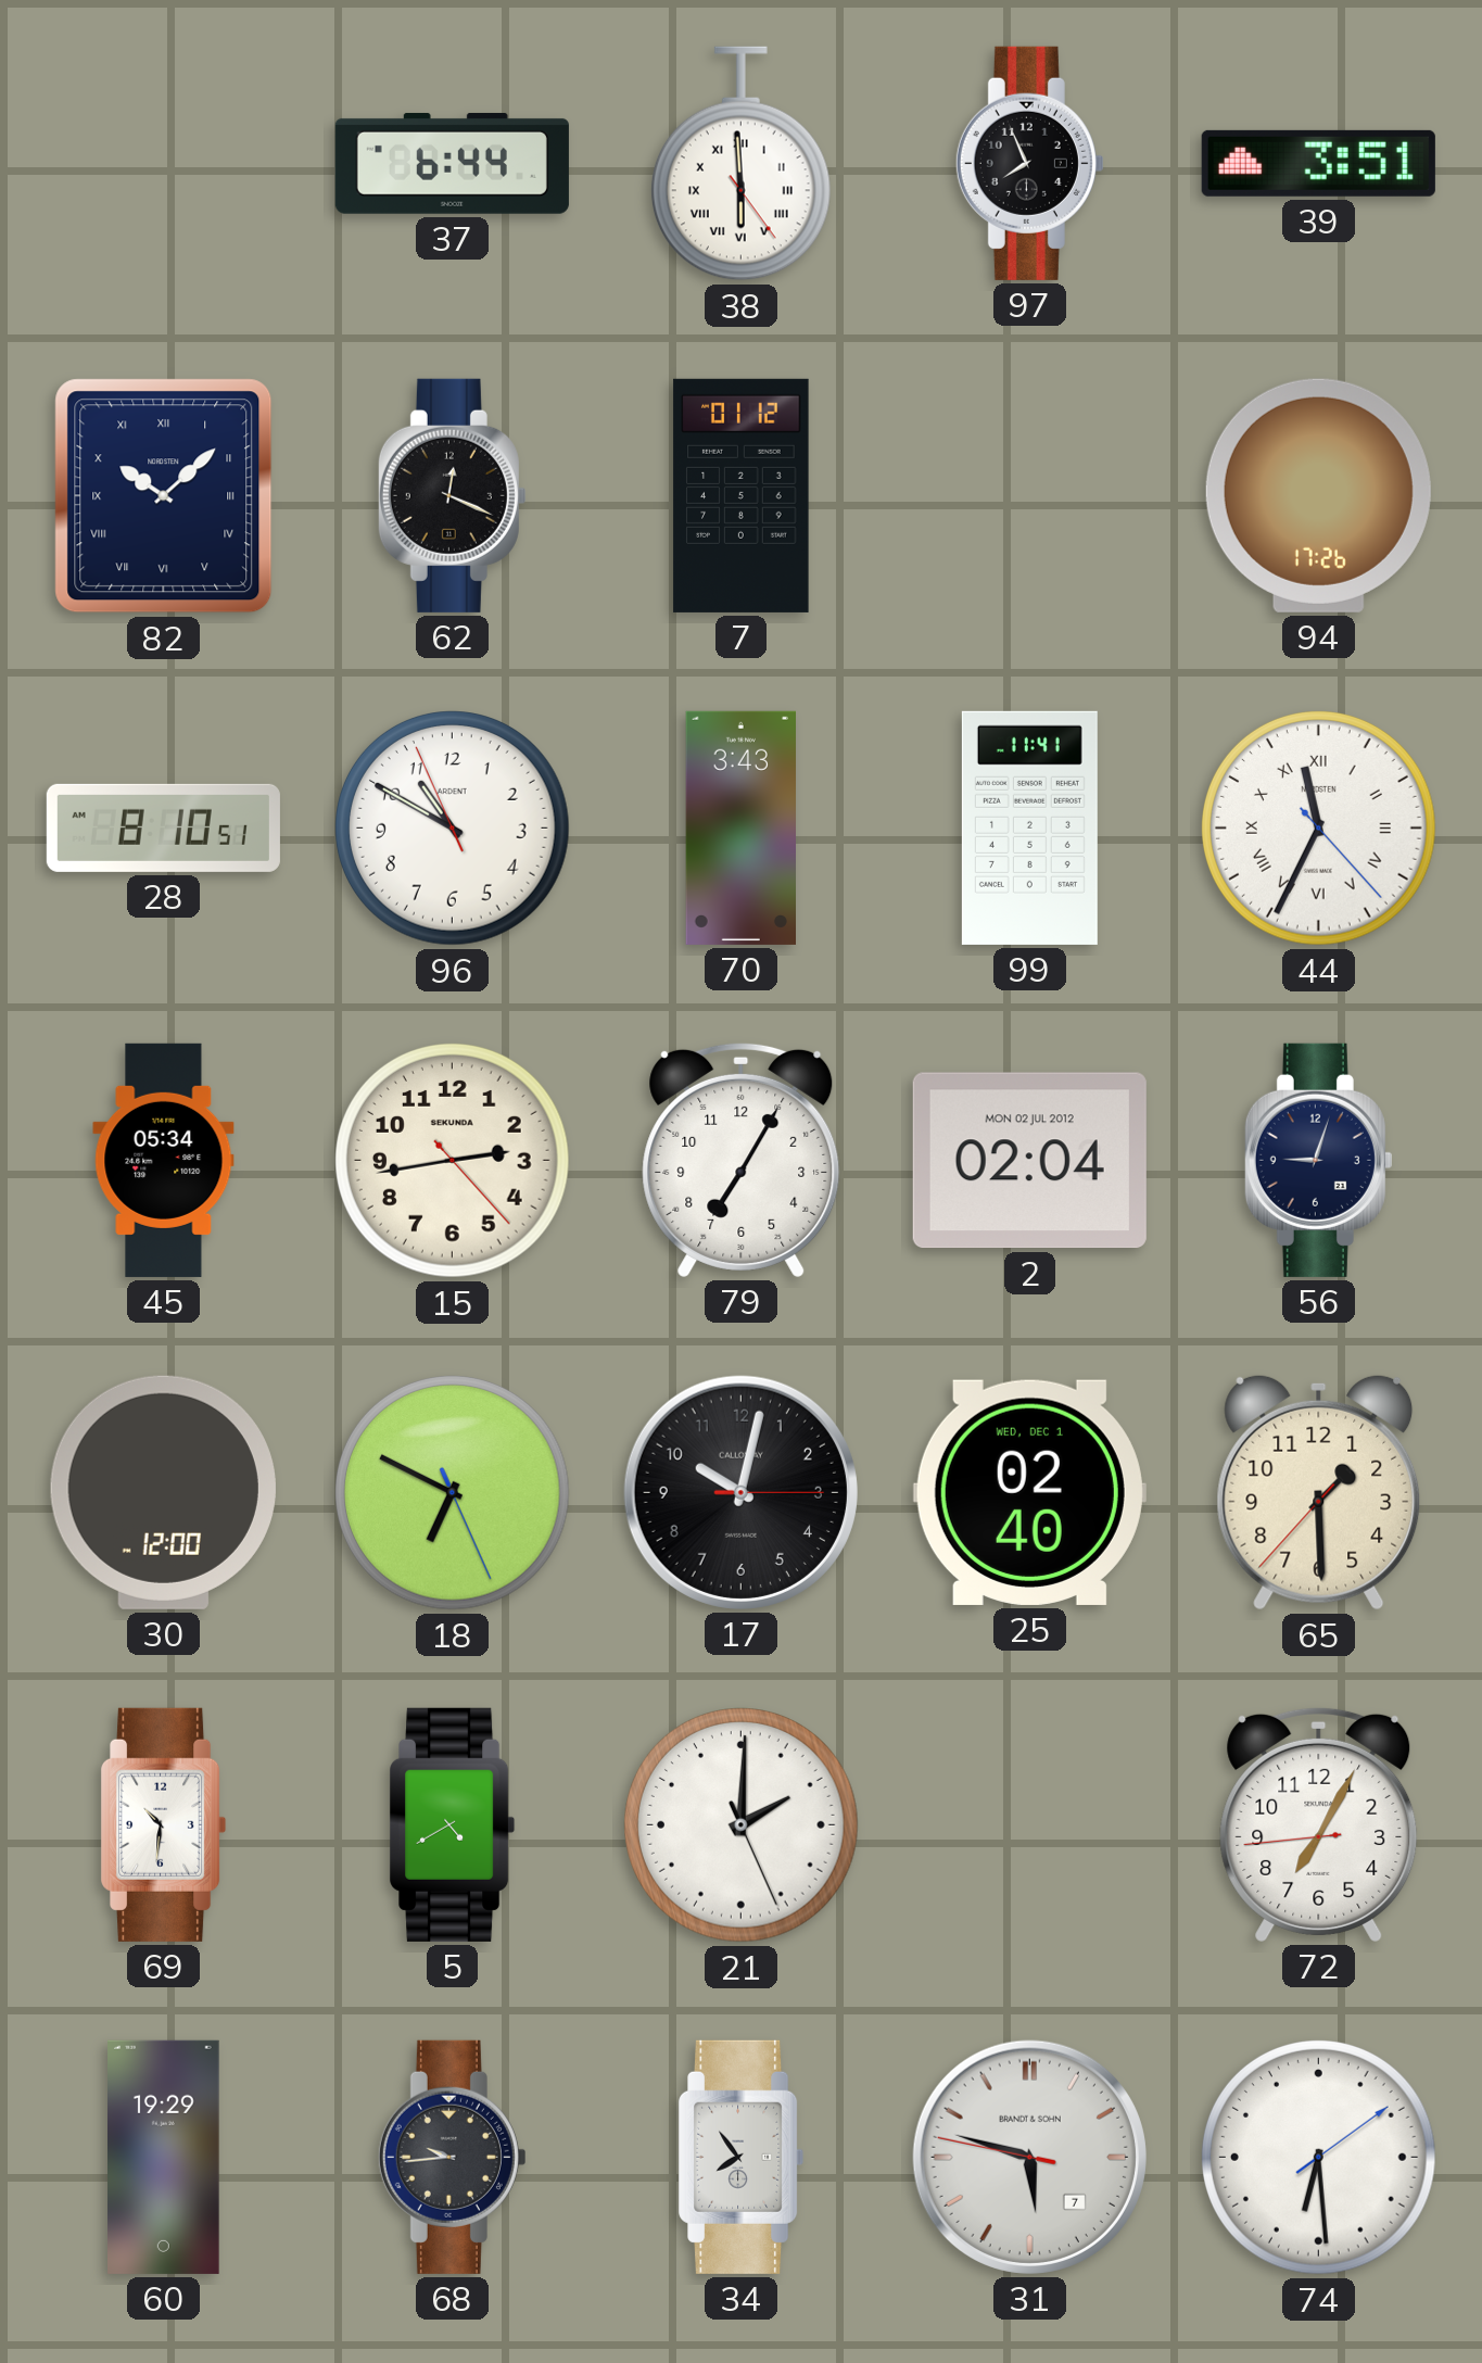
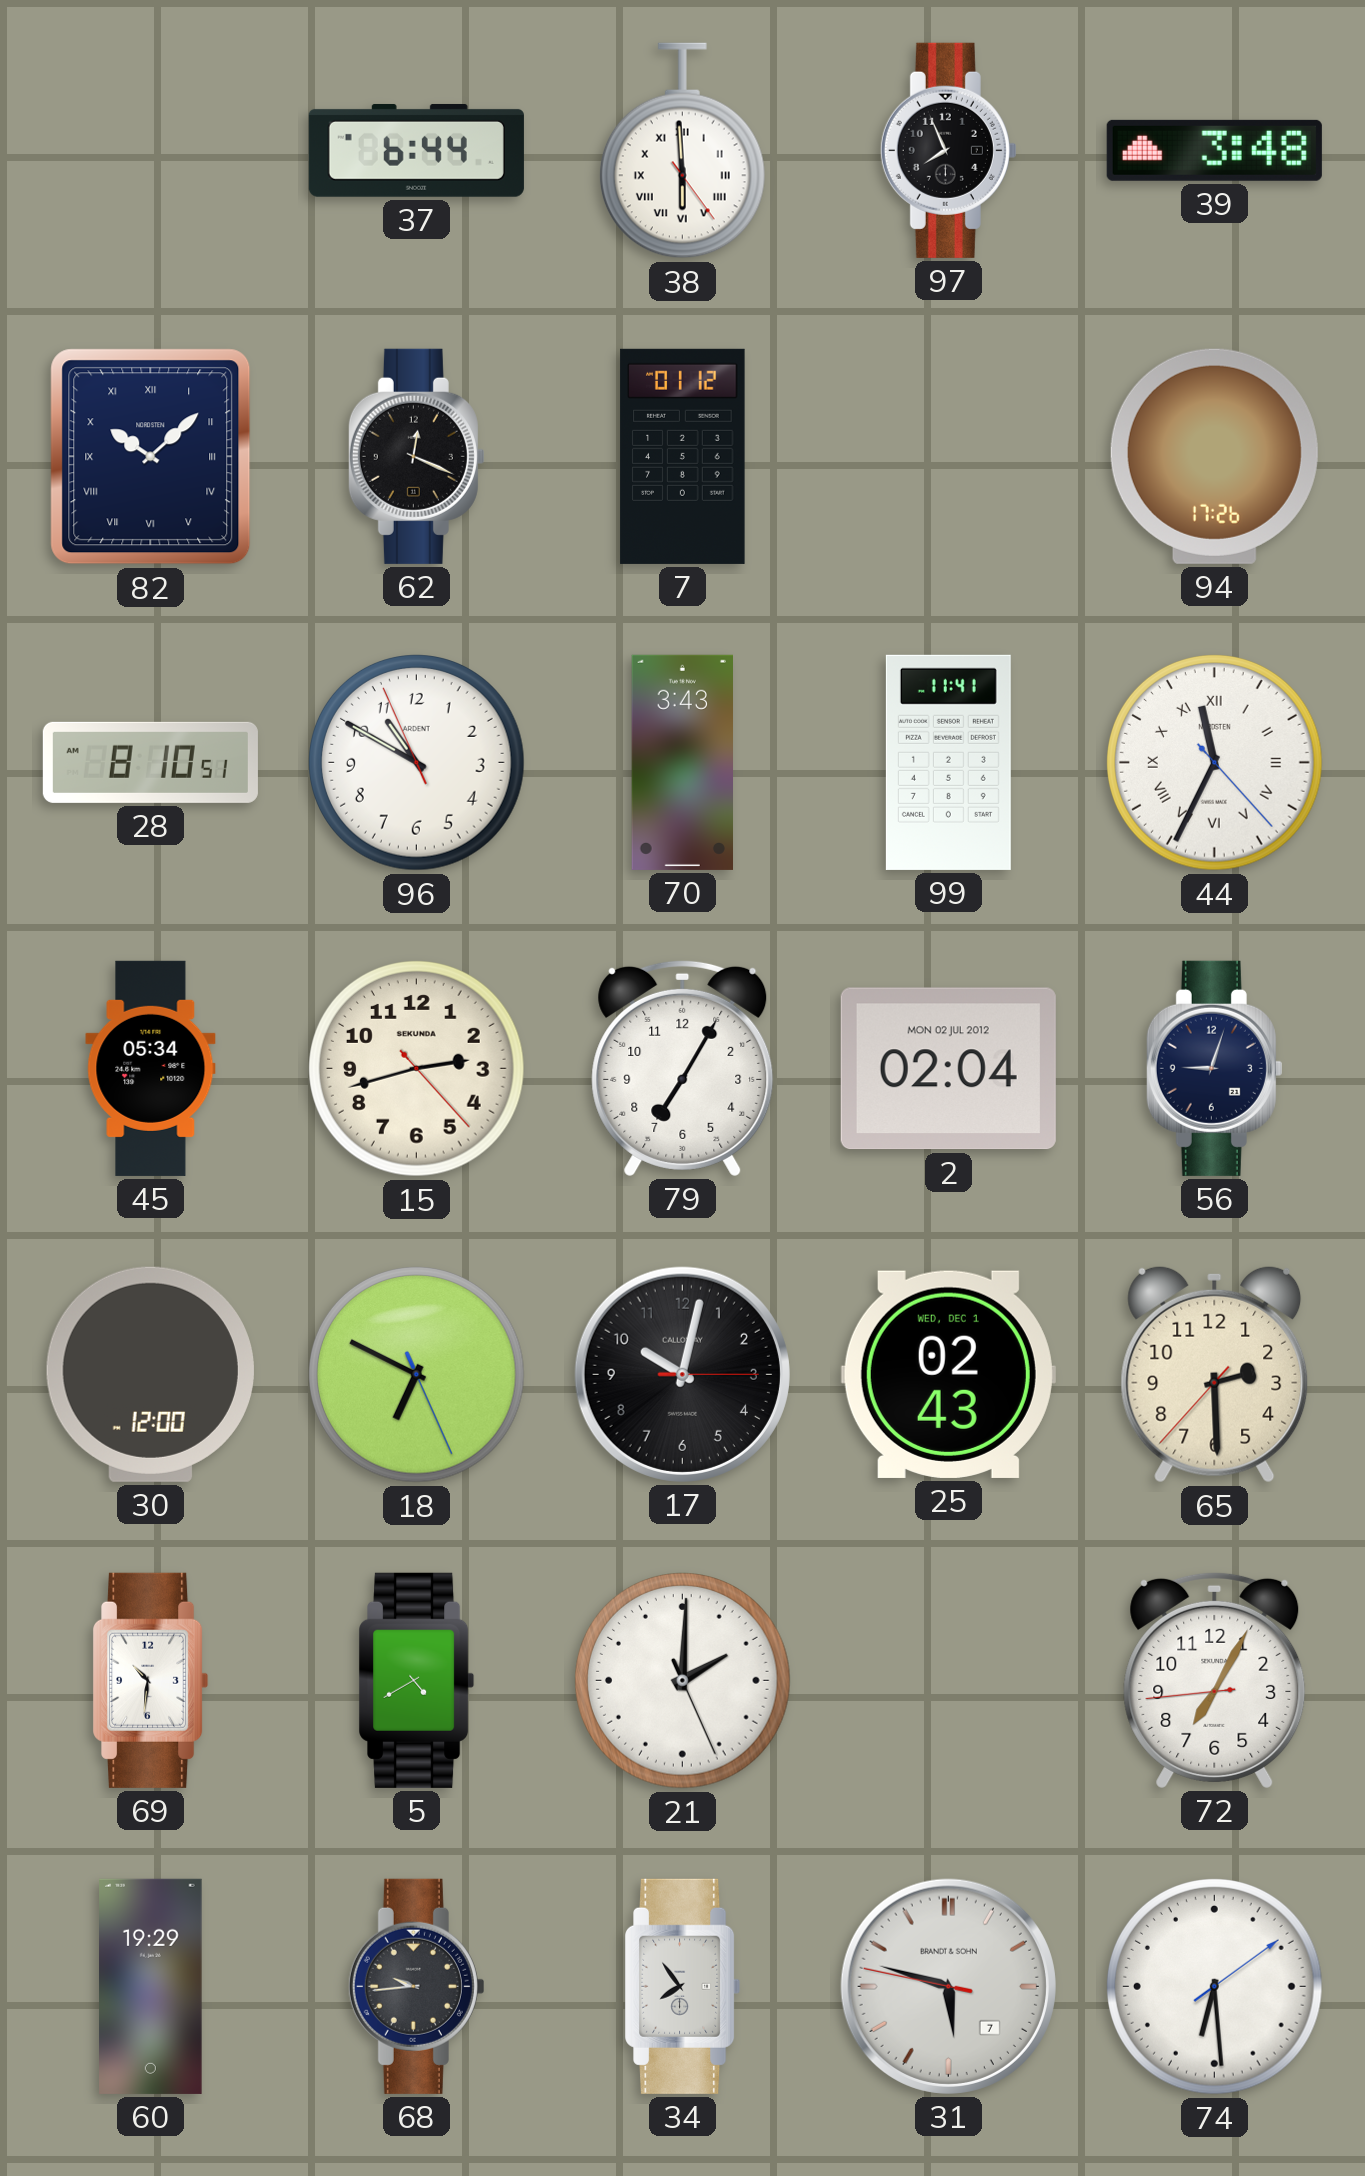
39: 3:51 -> 3:48
15: 2:43 -> 2:42
25: 02:40 -> 02:43
65: 1:29 -> 2:29
